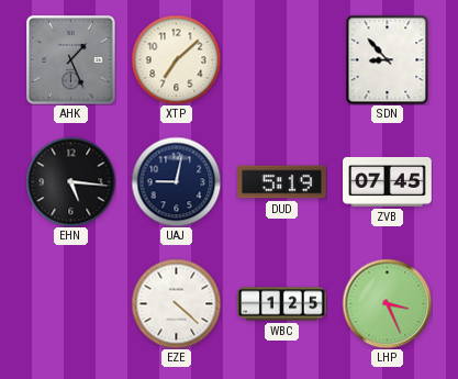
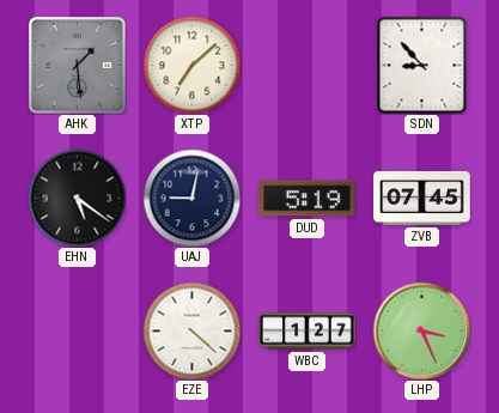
AHK: 1:26 -> 1:29
EHN: 5:16 -> 5:21
WBC: 1:25 -> 1:27
